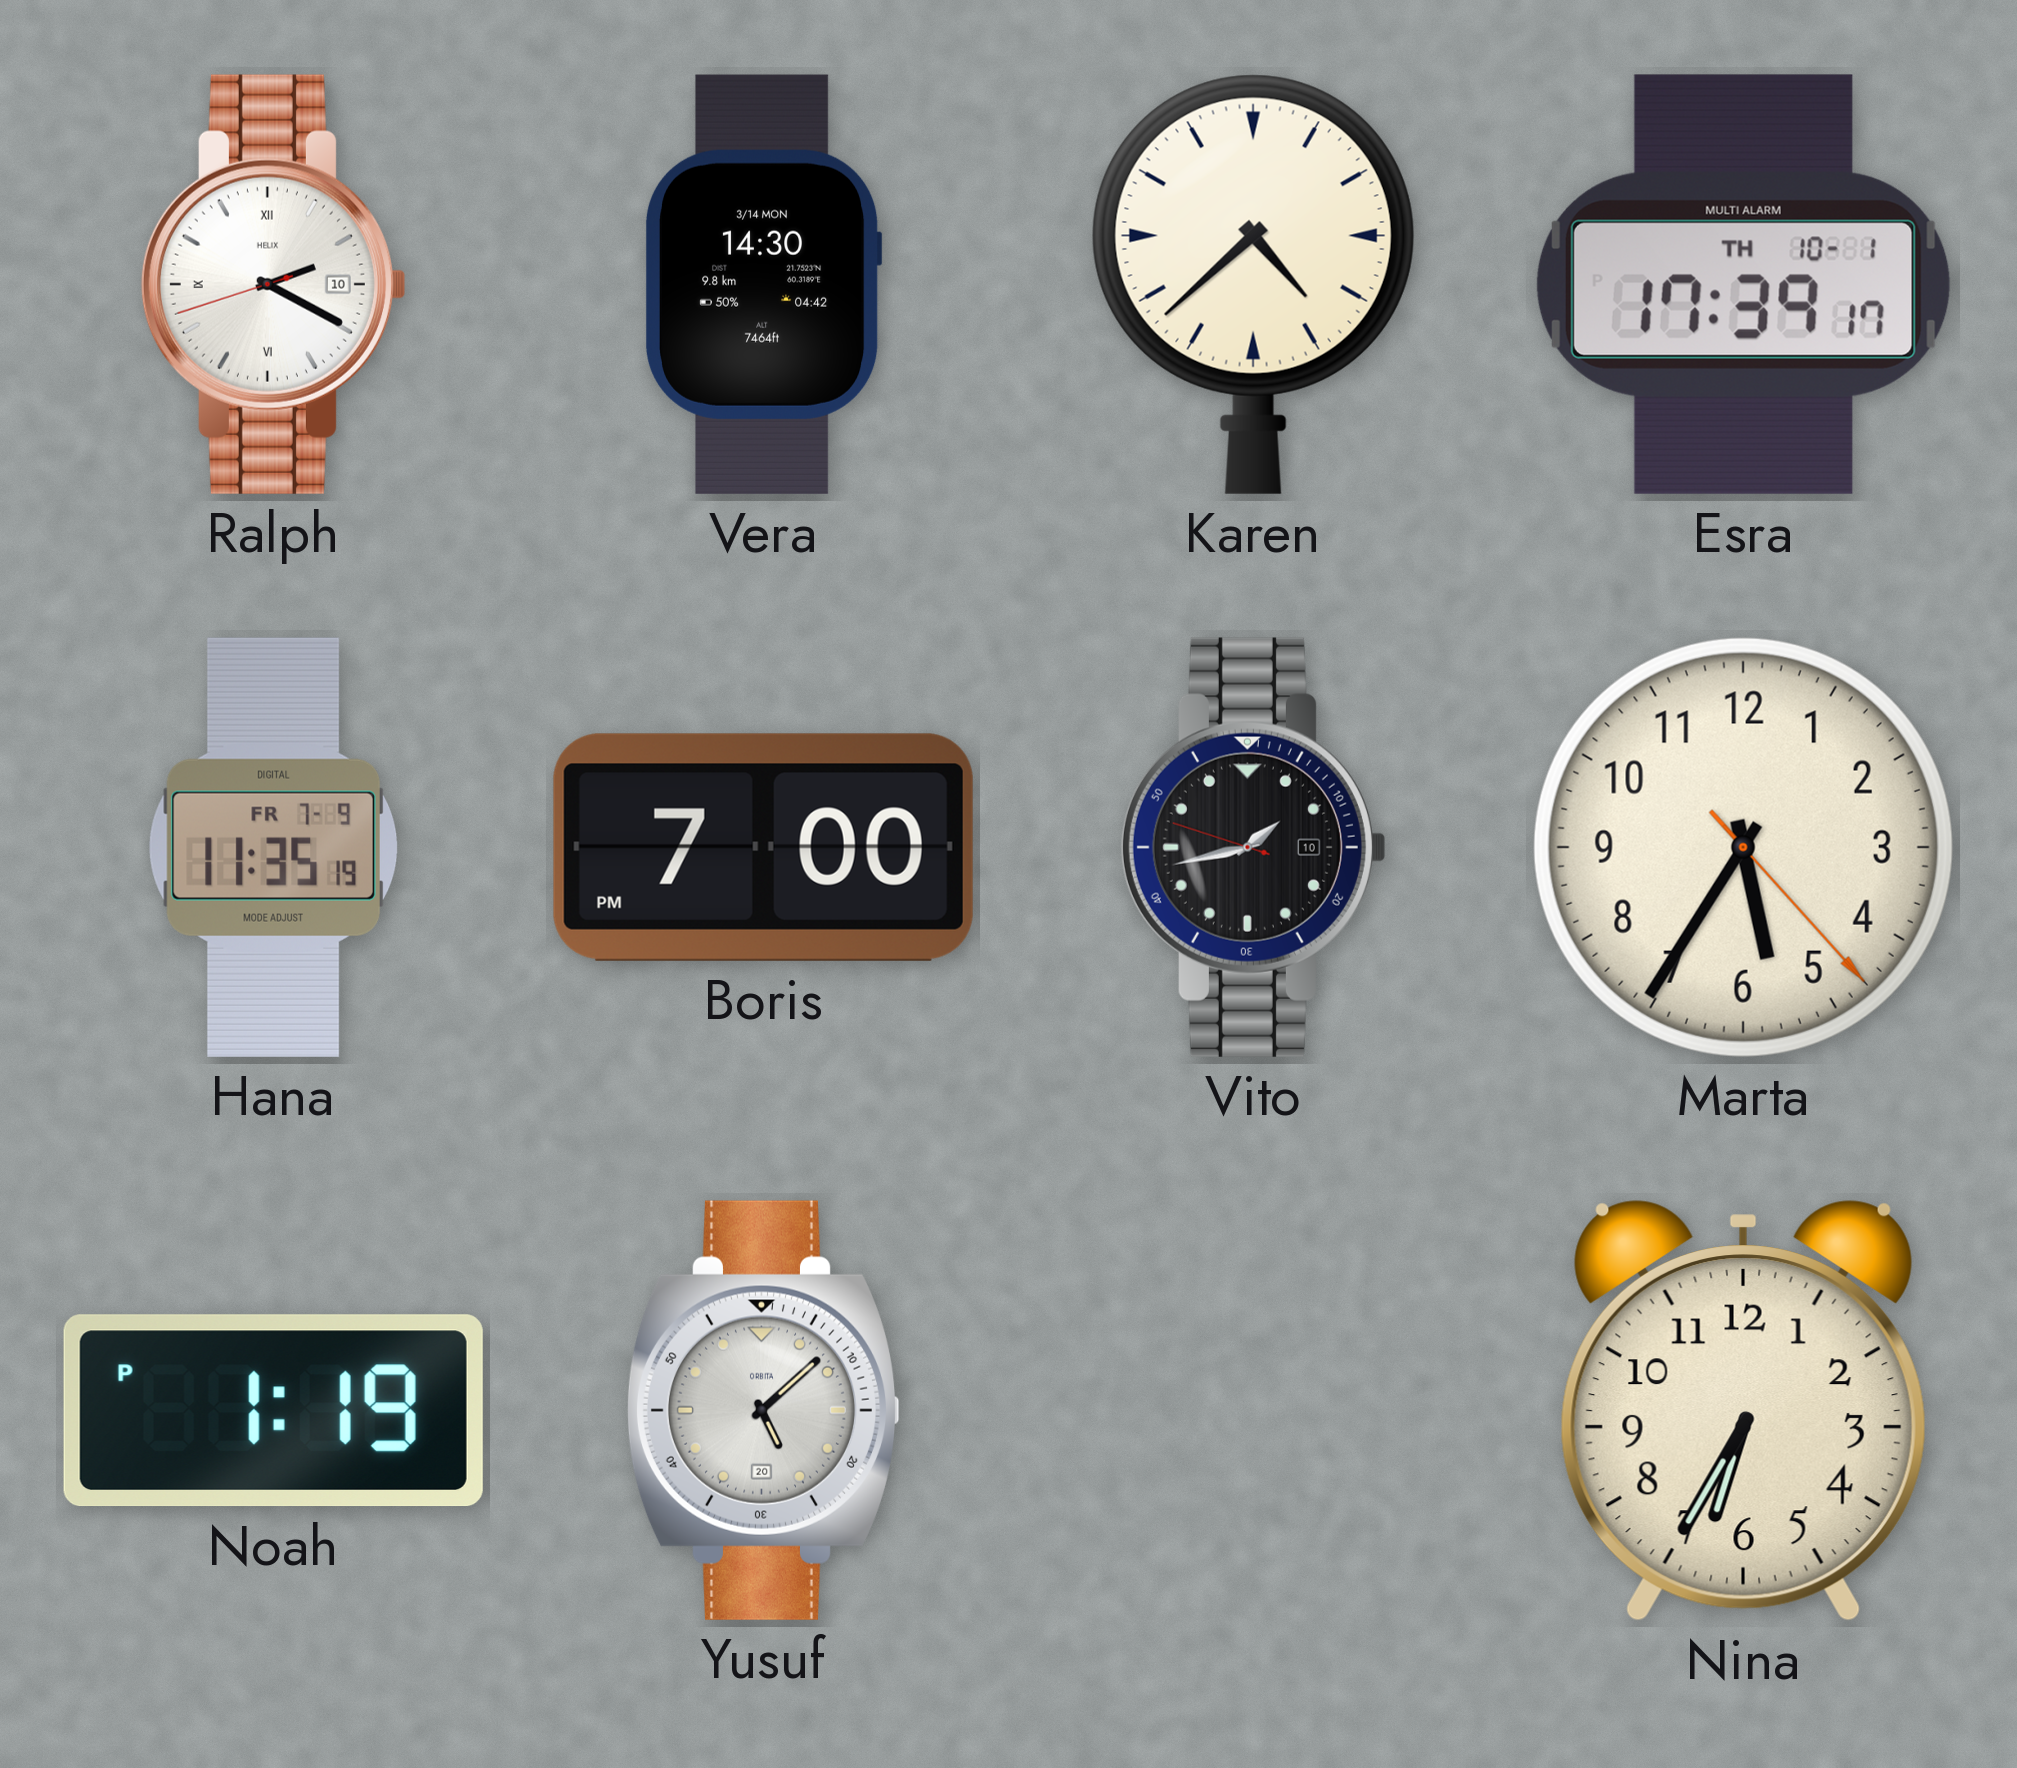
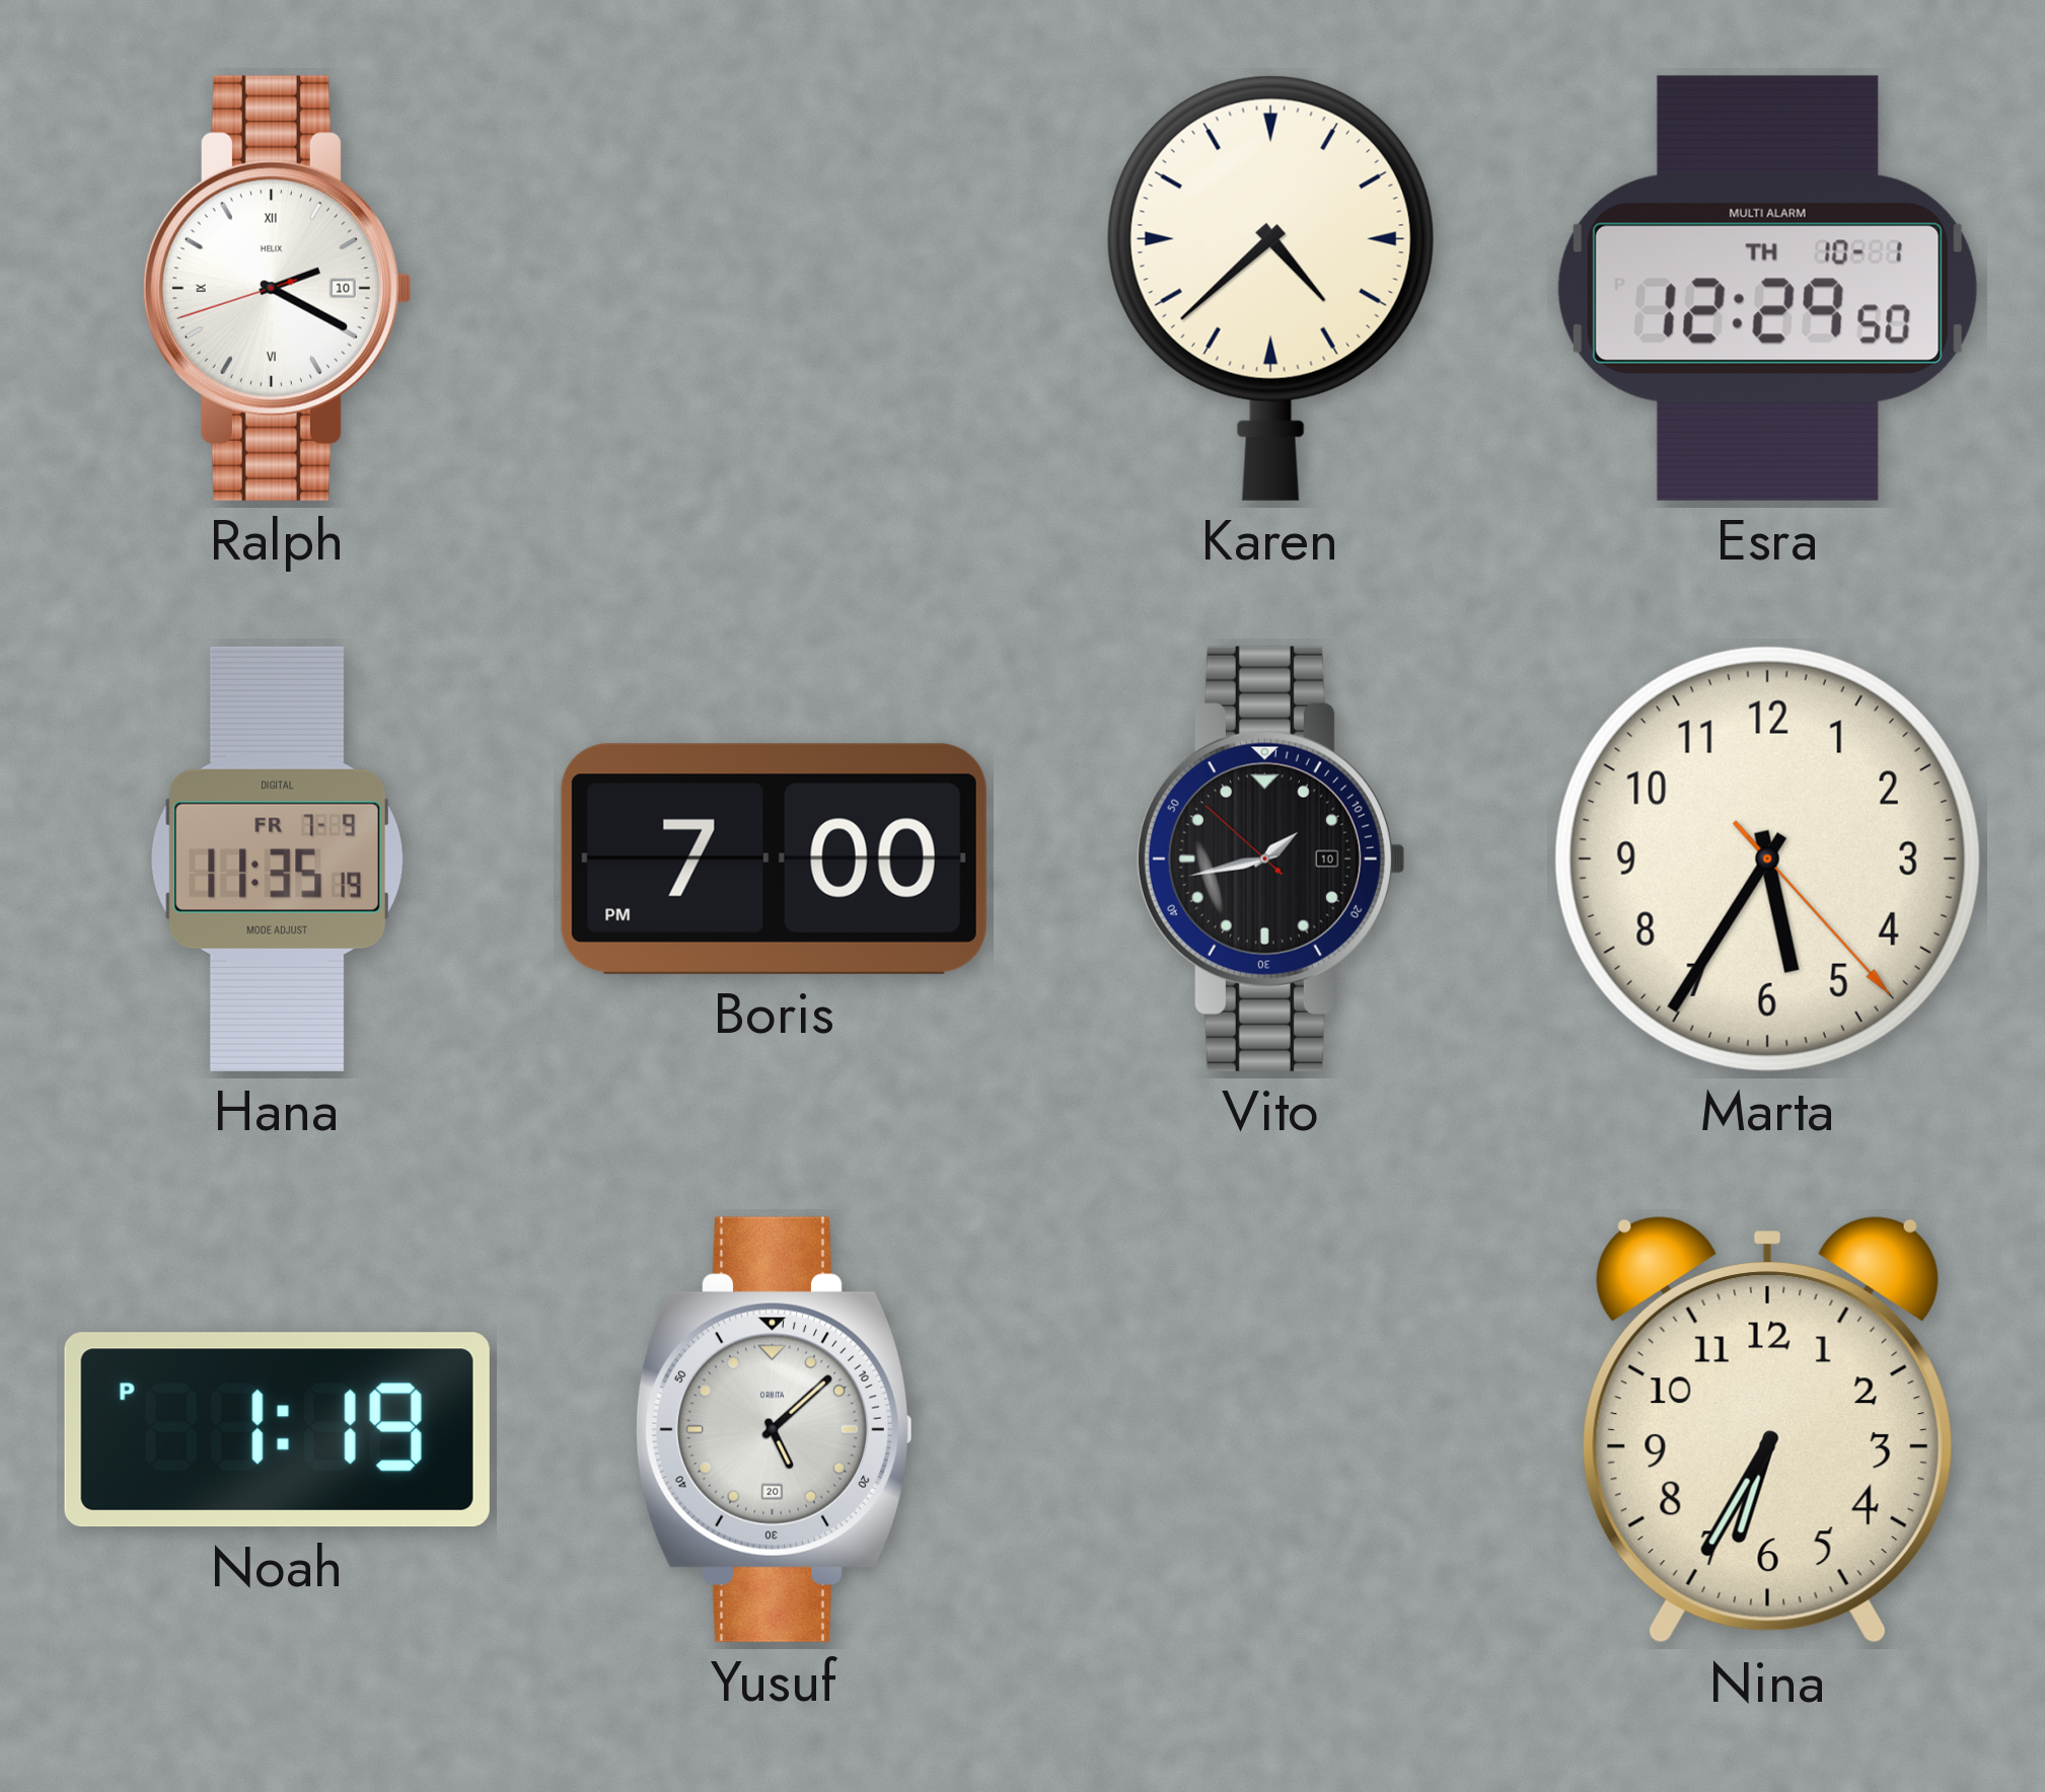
Vera: 14:30 -> none
Esra: 17:39 -> 12:29
Vito: 1:42:48 -> 1:42:52
